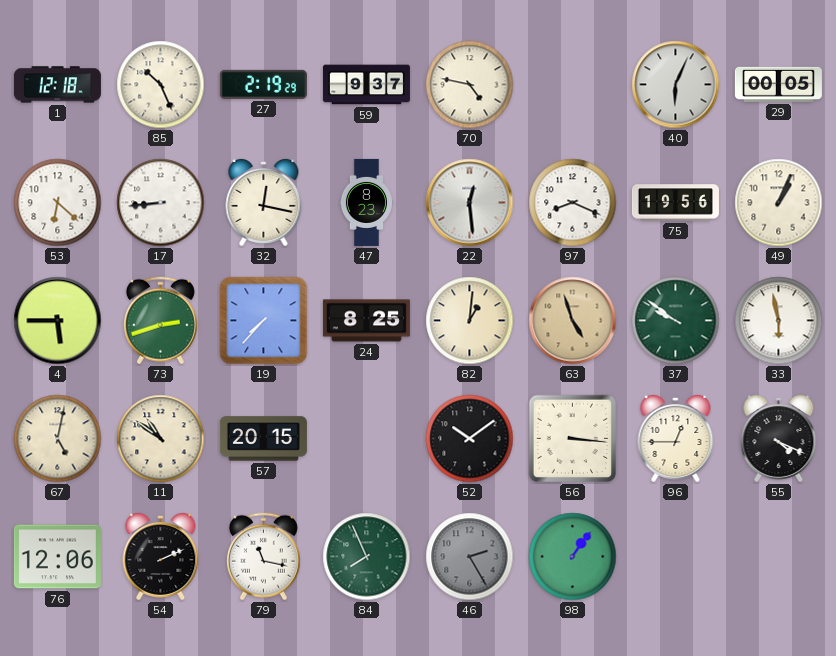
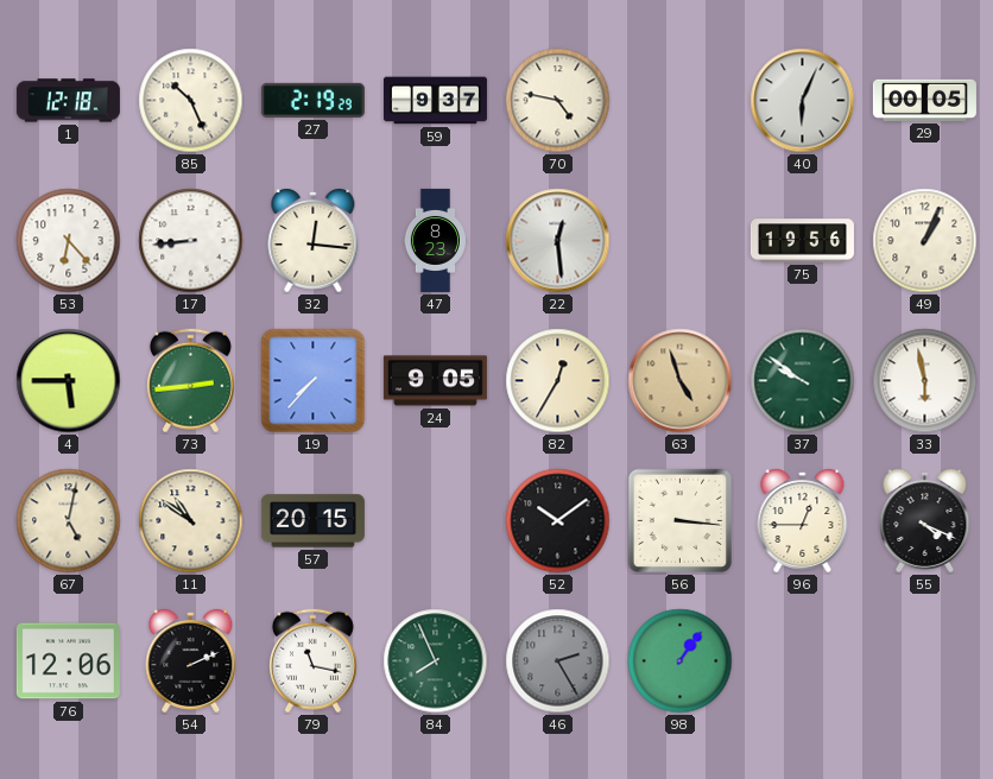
53: 6:22 -> 6:23
32: 12:17 -> 12:16
97: 8:19 -> none
73: 2:42 -> 2:44
24: 8:25 -> 9:05
82: 1:01 -> 12:35
